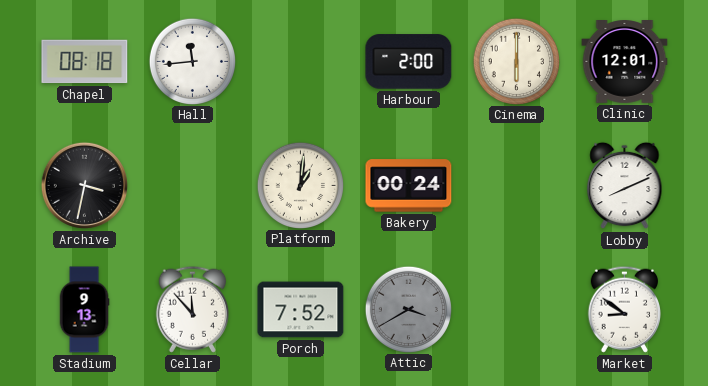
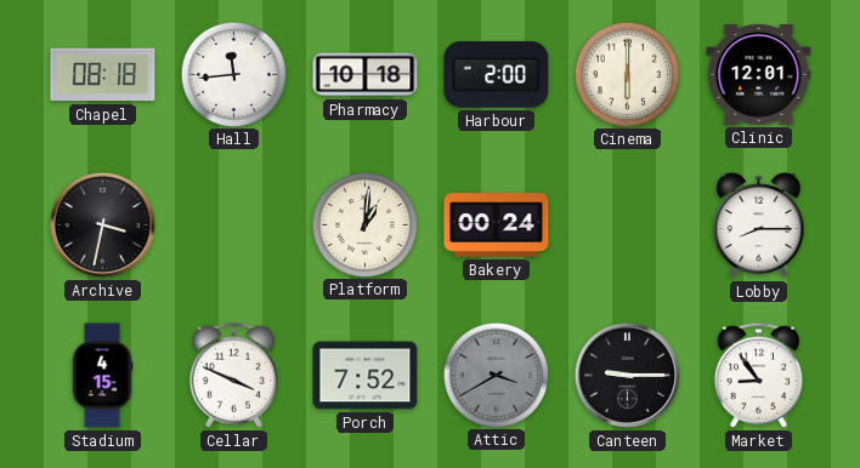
Pharmacy: none -> 10:18
Lobby: 8:11 -> 8:15
Stadium: 9:13 -> 4:15
Cellar: 11:53 -> 3:49
Canteen: none -> 9:15
Market: 8:51 -> 8:54
